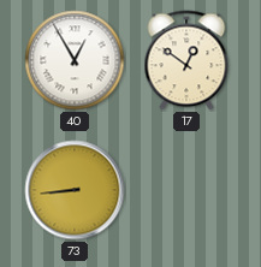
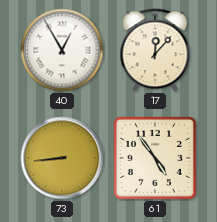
17: 12:51 -> 12:07
61: none -> 4:54
